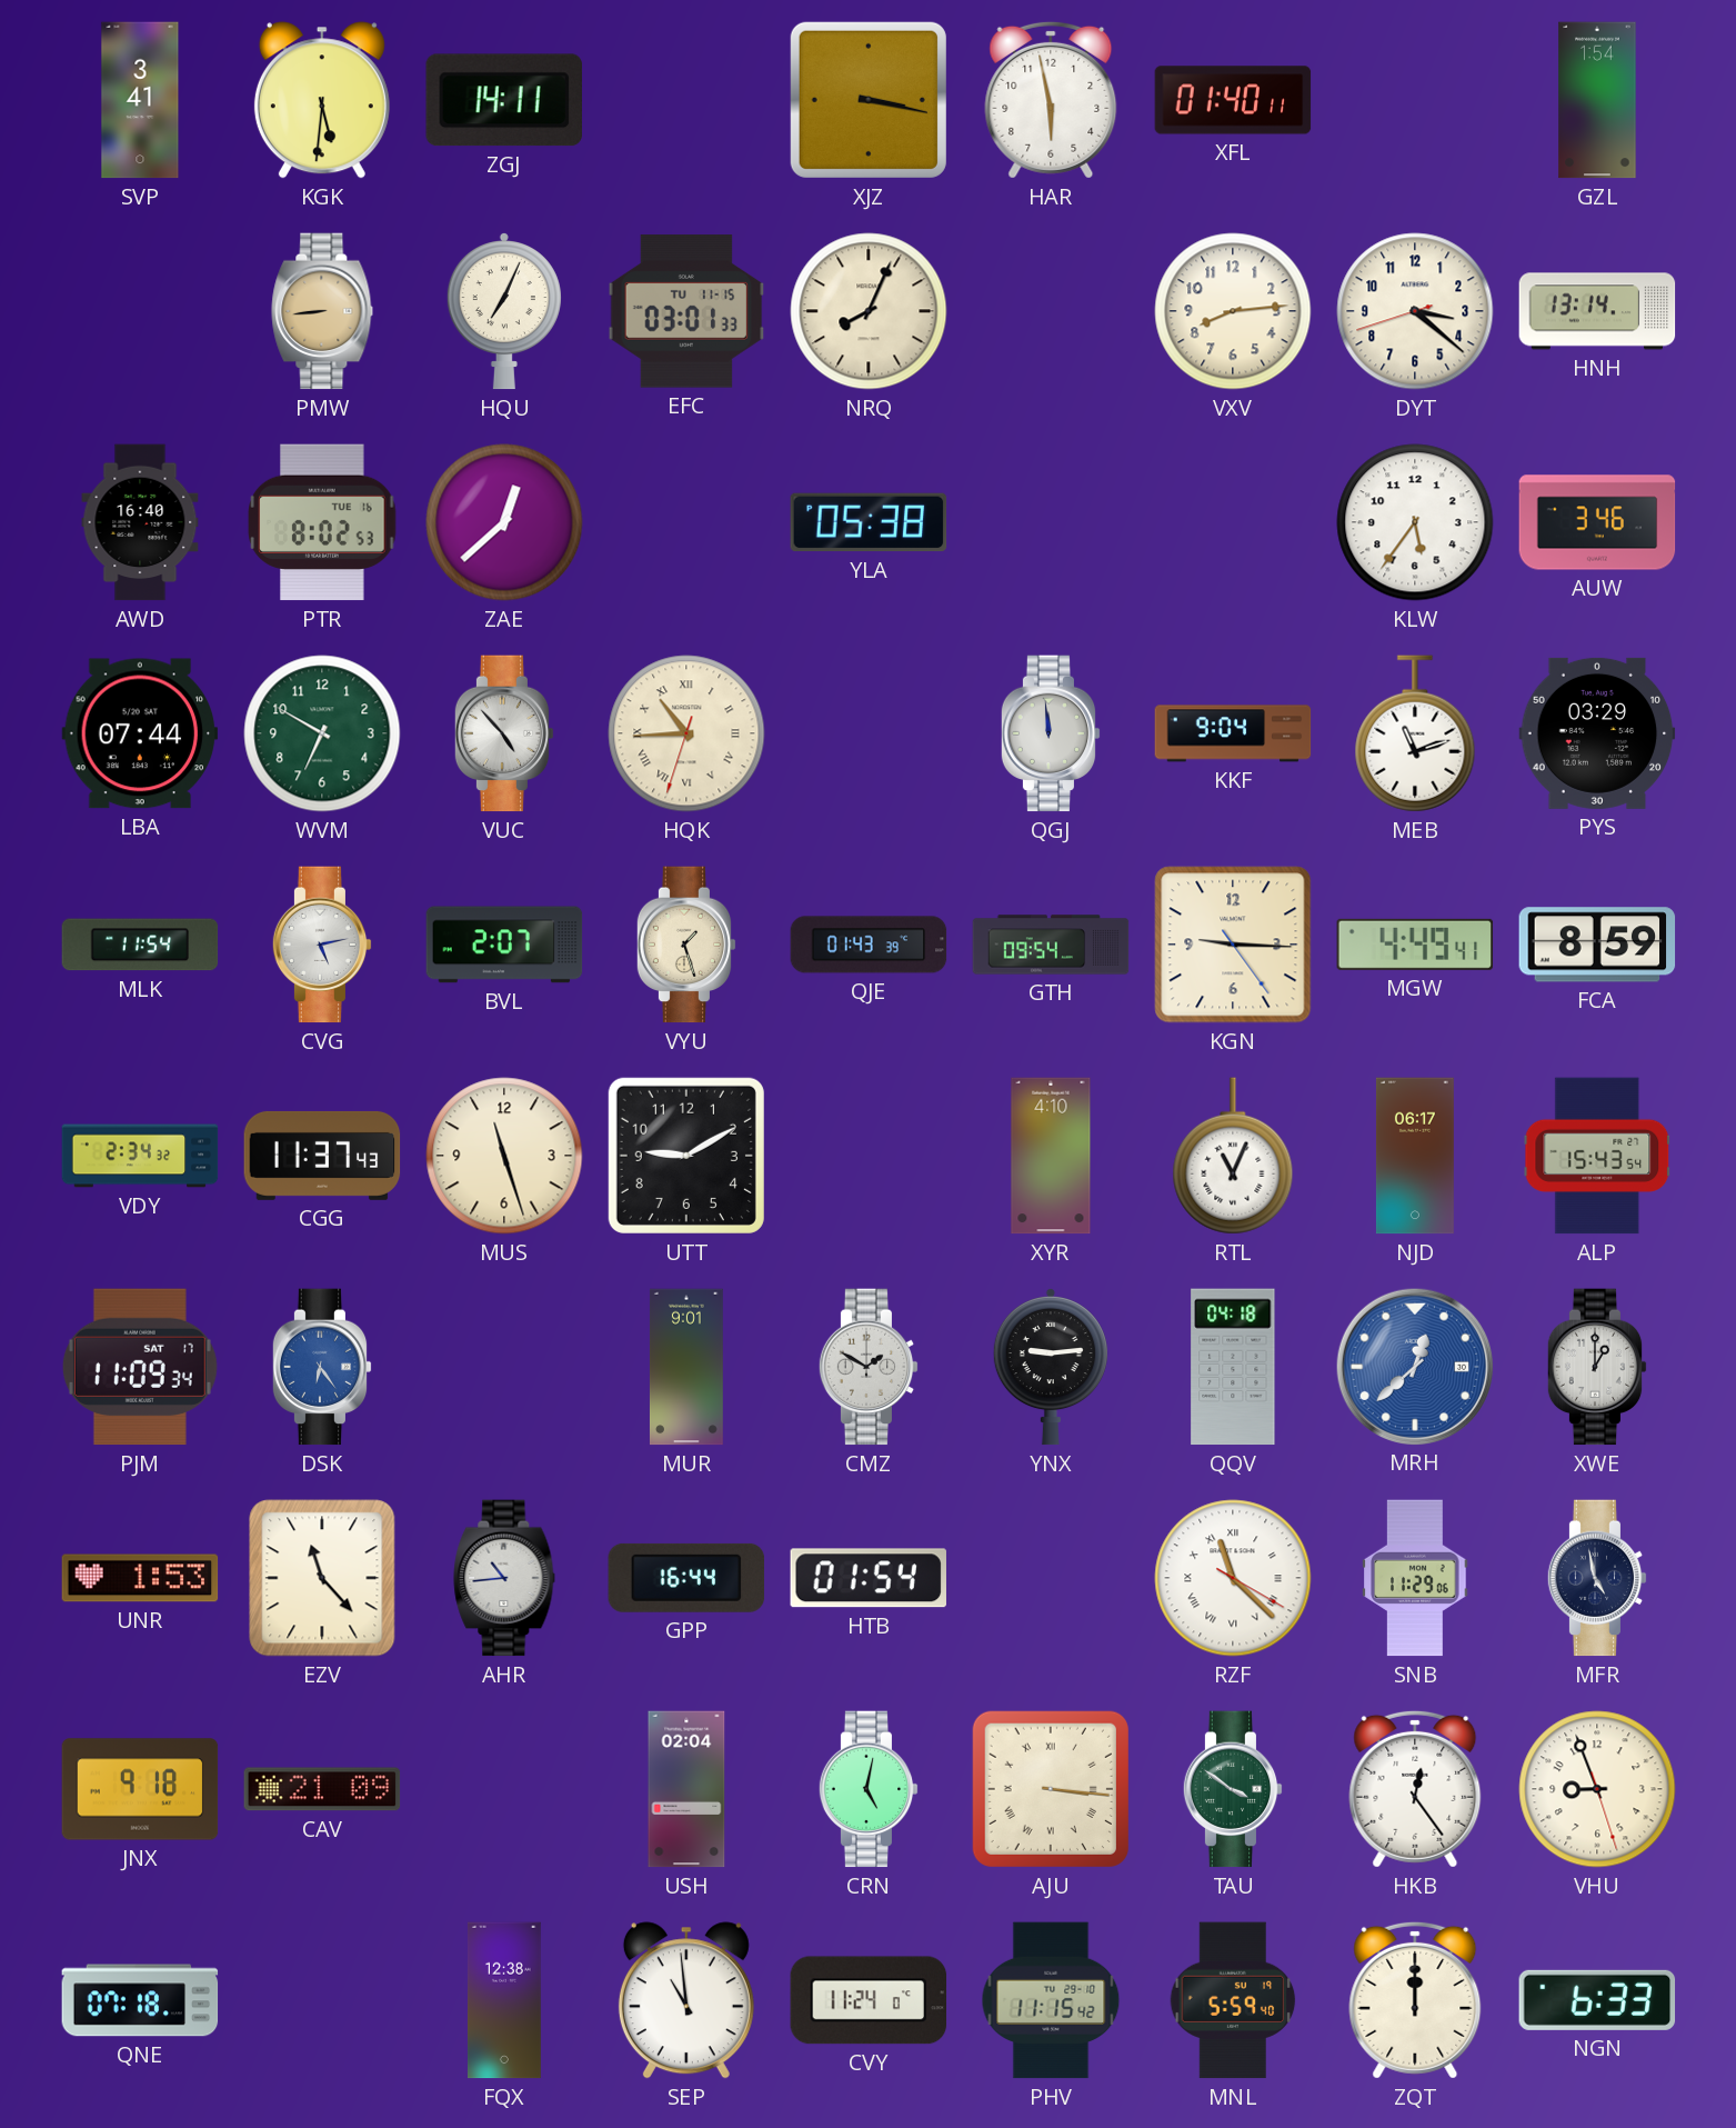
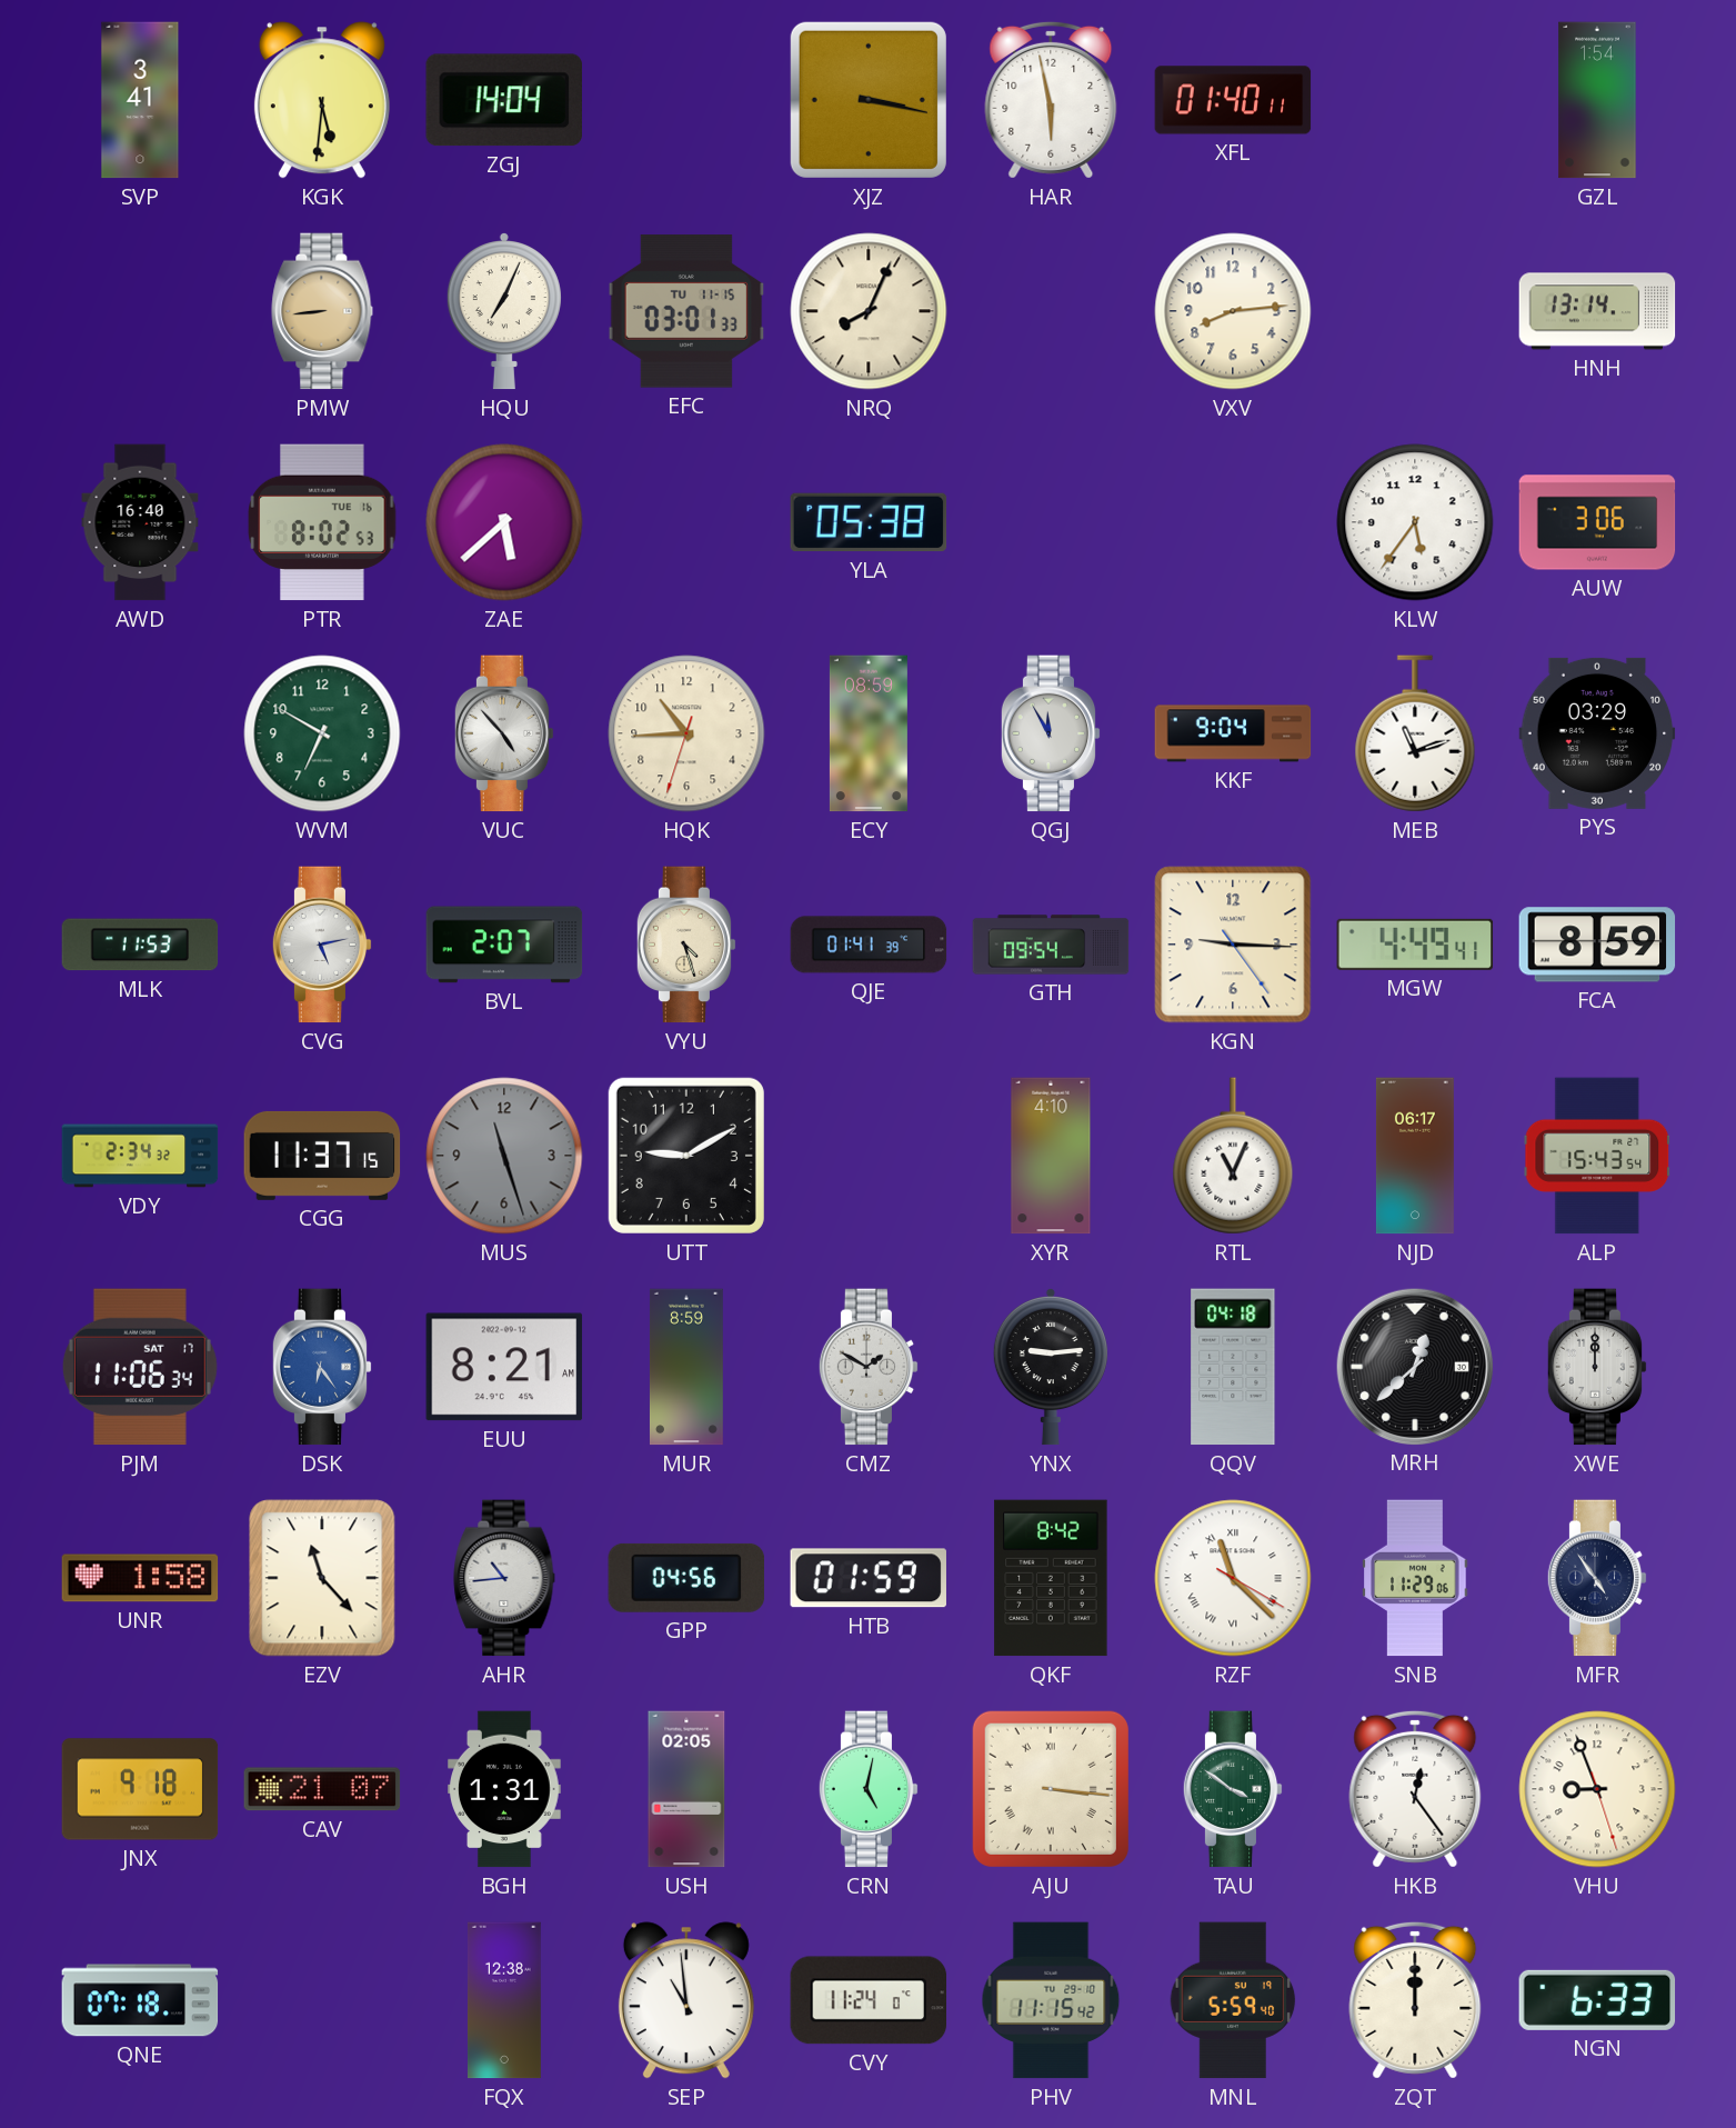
ZGJ: 14:11 -> 14:04
DYT: 3:21 -> none
ZAE: 12:38 -> 5:38
AUW: 3:46 -> 3:06
LBA: 07:44 -> none
HQK numerals: Roman -> Arabic
ECY: none -> 08:59
QGJ: 11:59 -> 11:55
MLK: 11:54 -> 11:53
VYU: 1:27 -> 4:27
QJE: 01:43 -> 01:41
CGG: 11:37:43 -> 11:37:15
MUS dial: cream -> grey
PJM: 11:09 -> 11:06
EUU: none -> 8:21
MUR: 9:01 -> 8:59
MRH dial: blue -> black
XWE: 1:00 -> 12:00
UNR: 1:53 -> 1:58
GPP: 16:44 -> 04:56
HTB: 01:54 -> 01:59
QKF: none -> 8:42
MFR: 4:58 -> 4:54
CAV: 21:09 -> 21:07
BGH: none -> 1:31
USH: 02:04 -> 02:05
